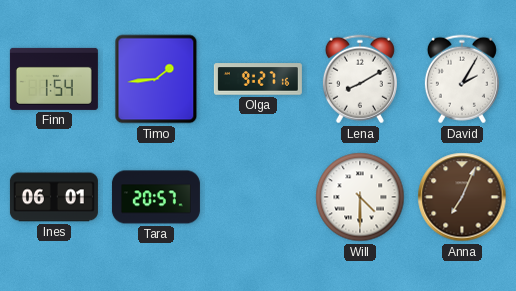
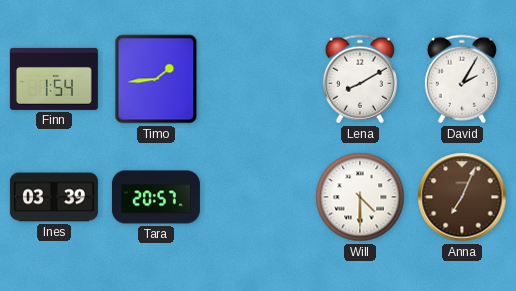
Olga: 9:27 -> none
Ines: 06:01 -> 03:39
